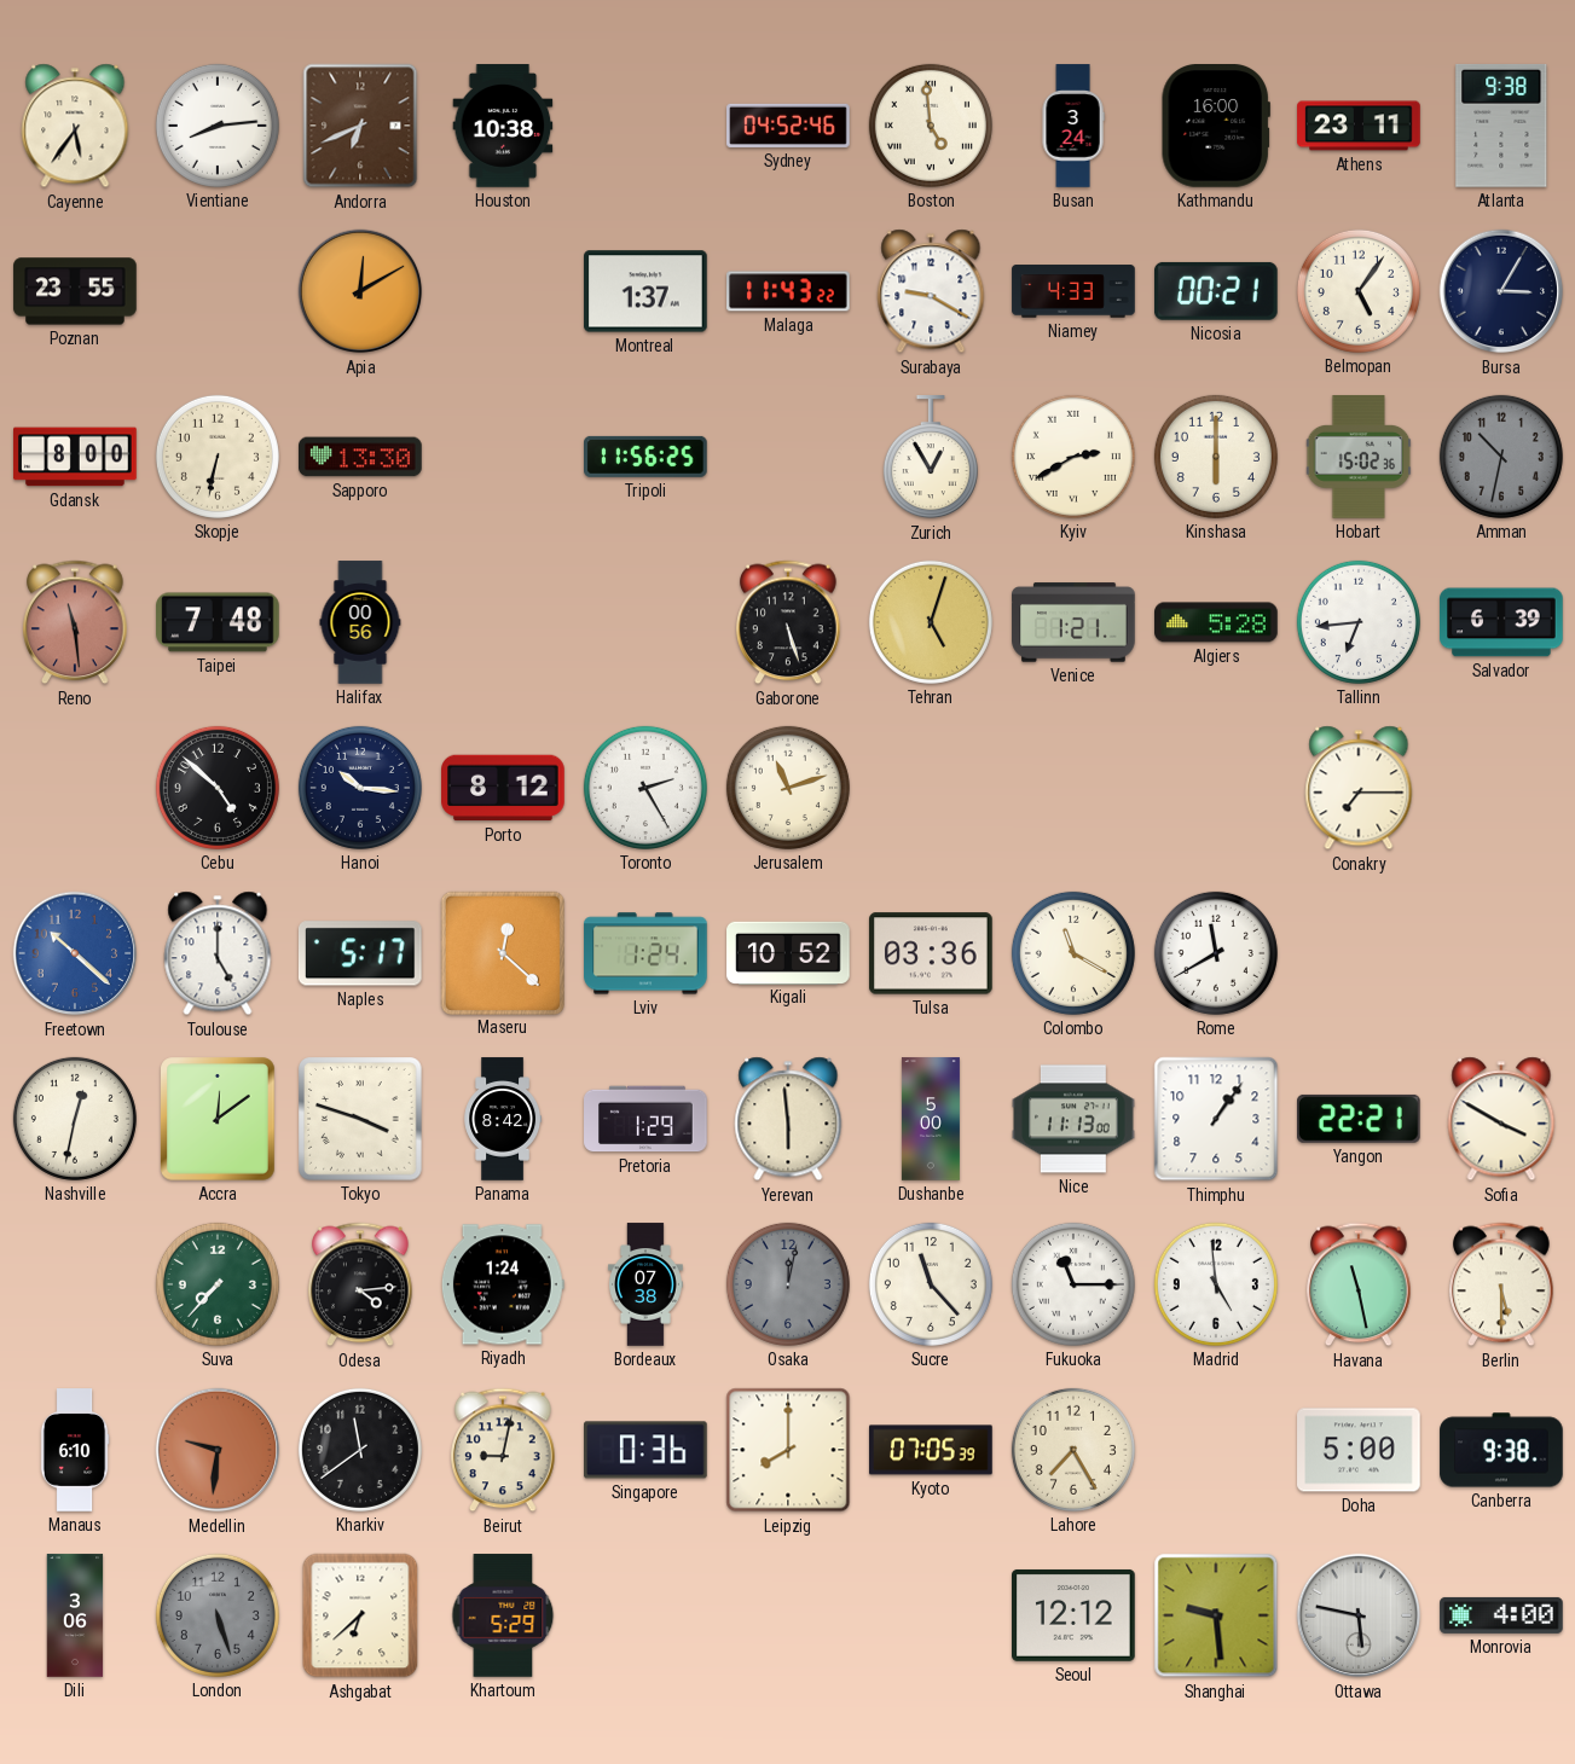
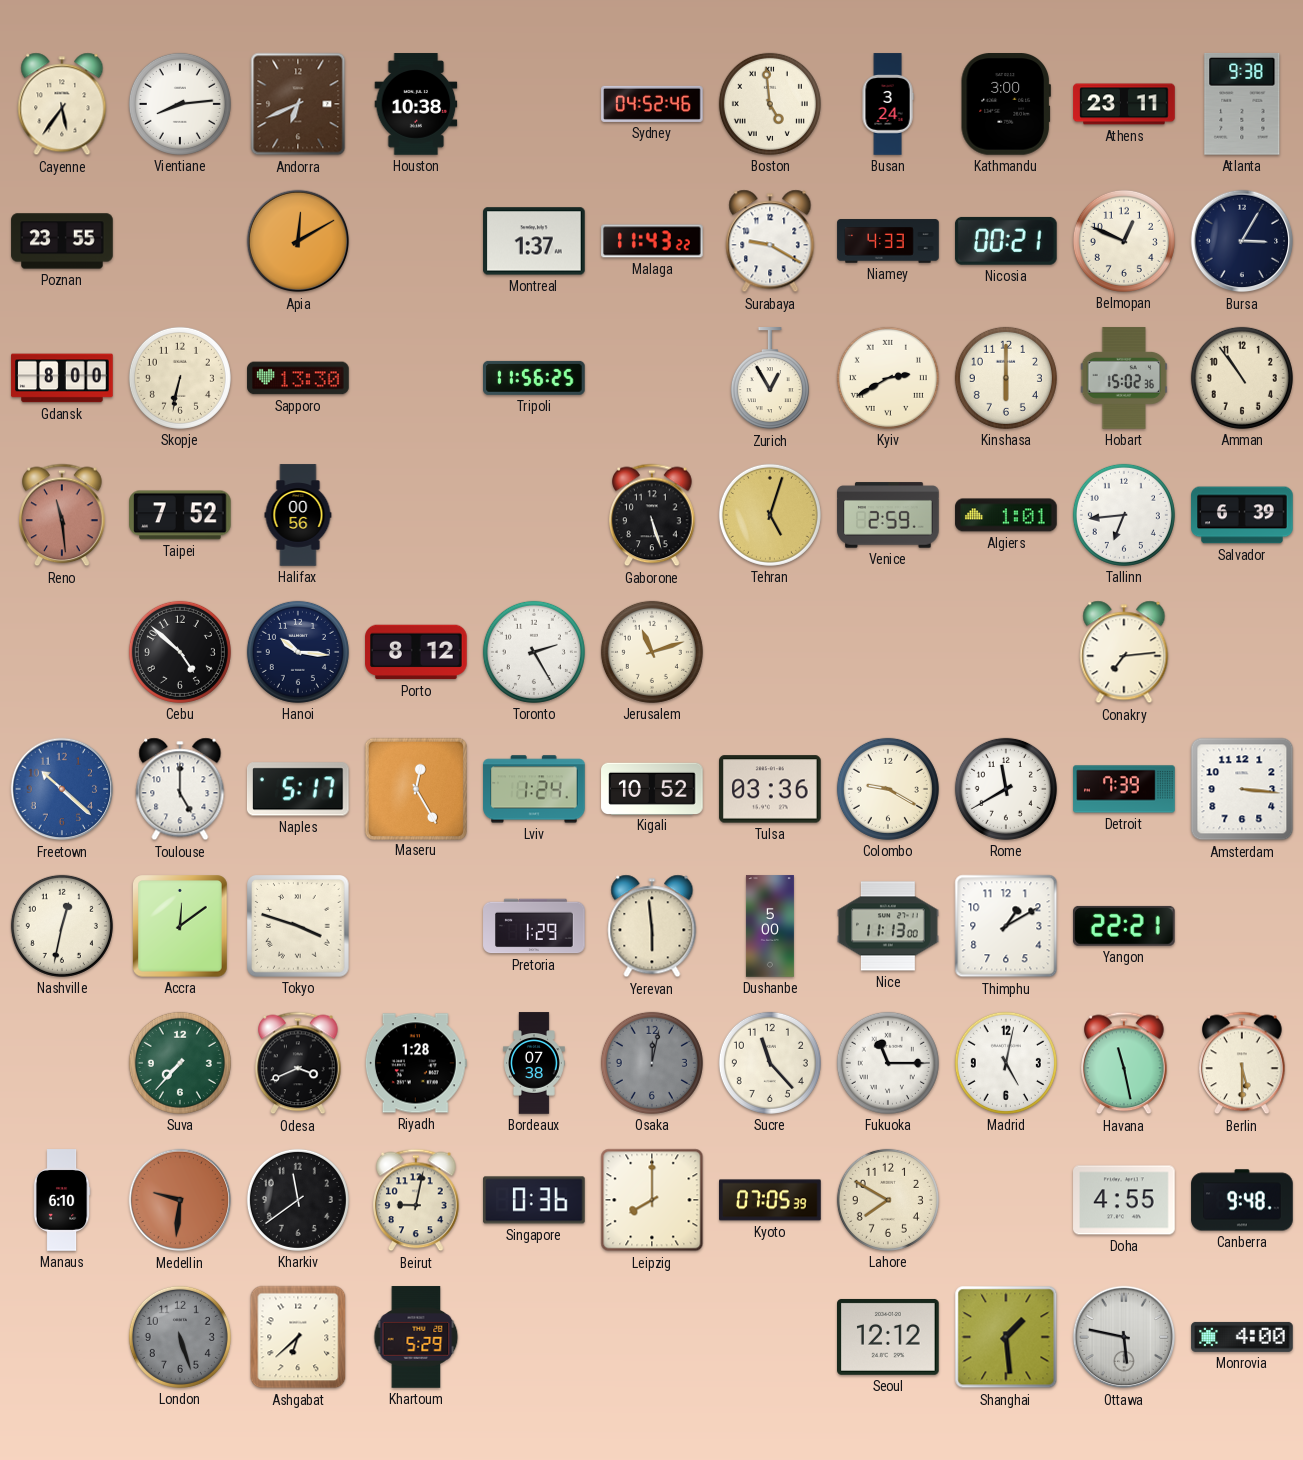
Kathmandu: 16:00 -> 3:00
Belmopan: 5:06 -> 12:49
Amman: 10:32 -> 10:54
Amman dial: grey -> cream
Taipei: 7:48 -> 7:52
Venice: 1:21 -> 2:59
Algiers: 5:28 -> 1:01
Conakry: 7:15 -> 7:14
Maseru: 12:22 -> 12:25
Colombo: 11:20 -> 9:20
Detroit: none -> 7:39
Amsterdam: none -> 3:16
Panama: 8:42 -> none
Thimphu: 1:06 -> 1:10
Sofia: 3:50 -> none
Odesa: 4:14 -> 3:41
Riyadh: 1:24 -> 1:28
Madrid: 4:59 -> 5:02
Lahore: 7:25 -> 7:50
Doha: 5:00 -> 4:55
Canberra: 9:38 -> 9:48
Dili: 3:06 -> none
Shanghai: 9:29 -> 1:29
